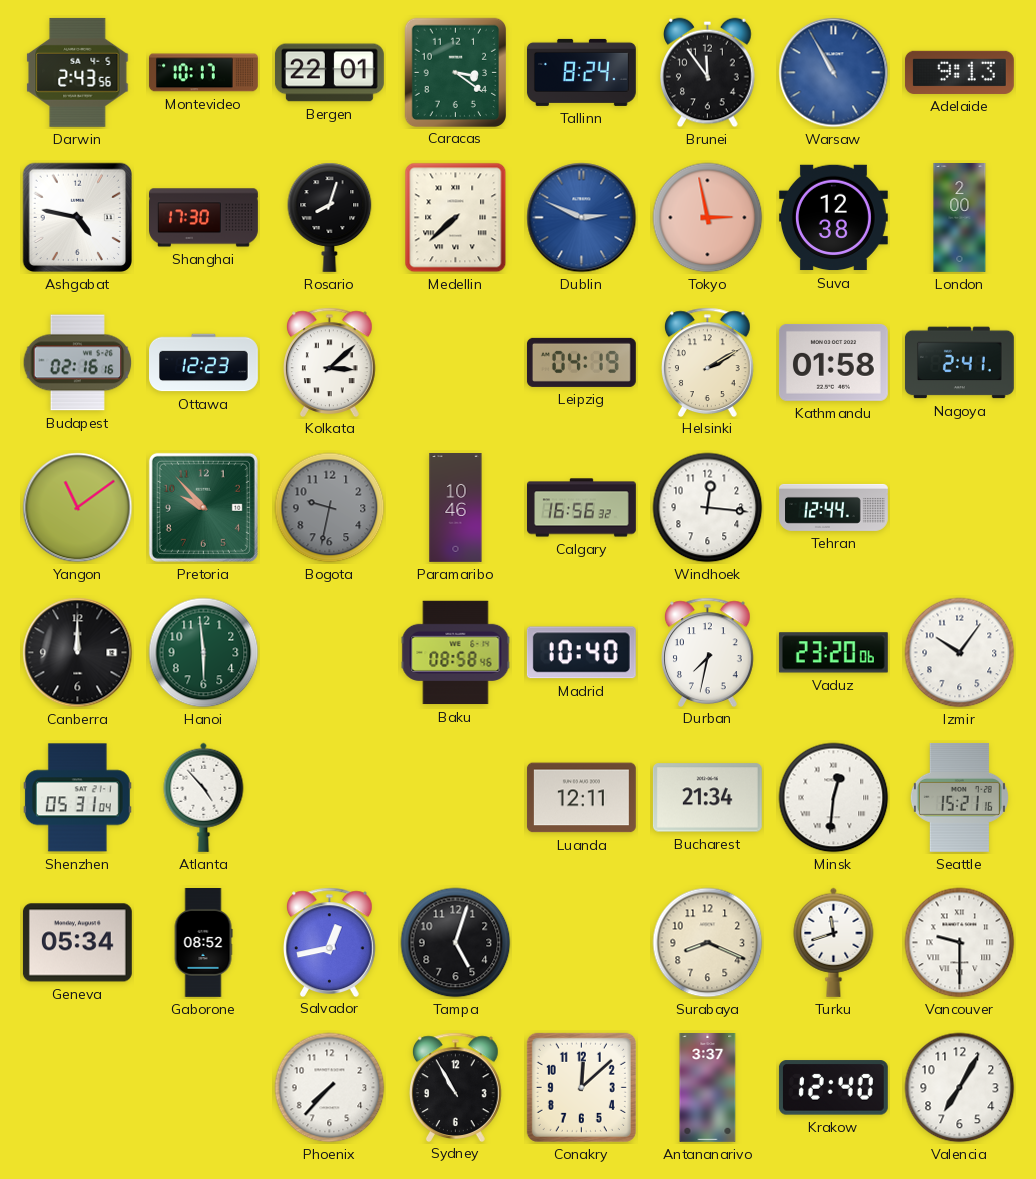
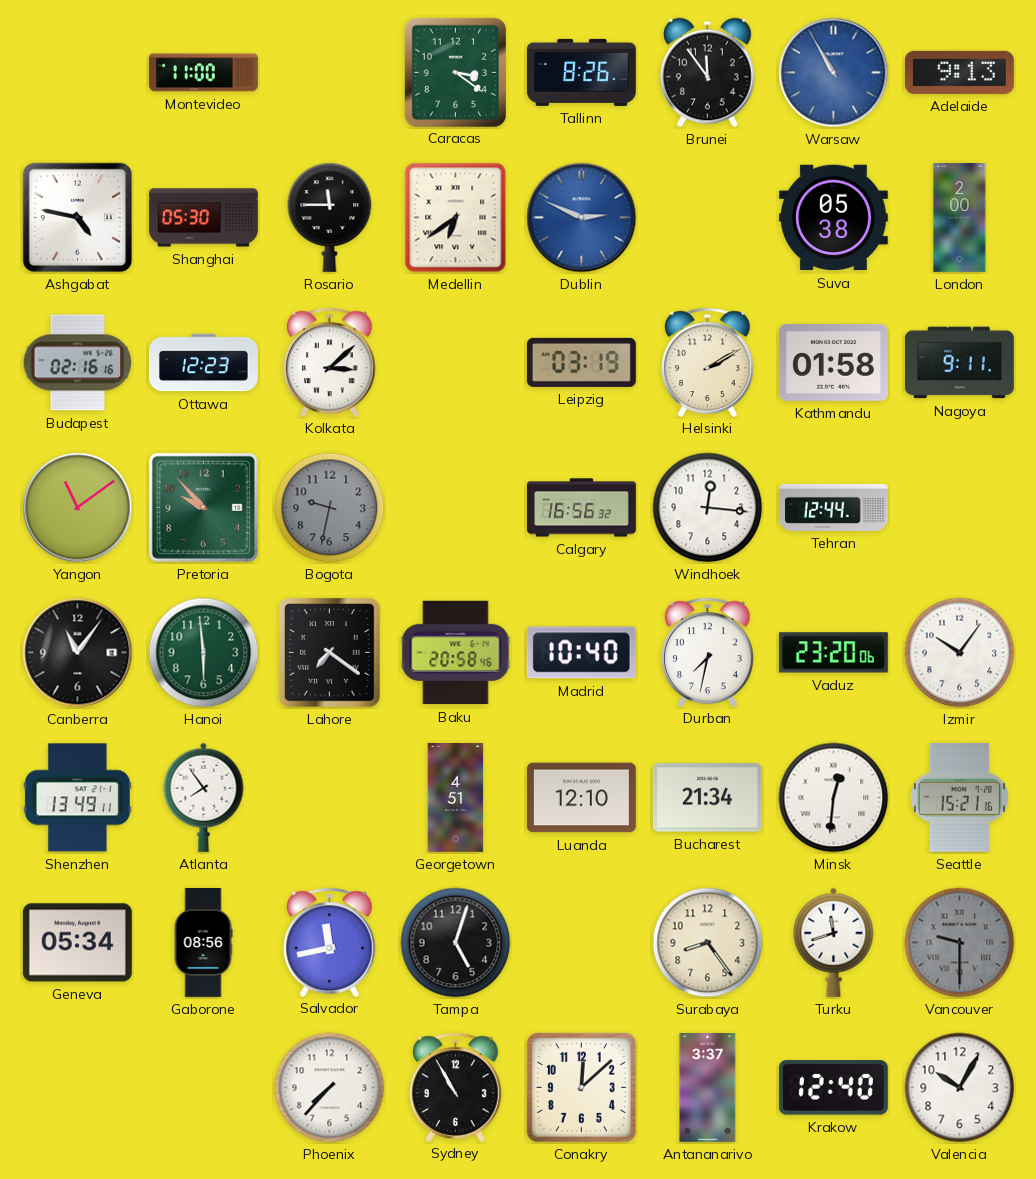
Darwin: 2:43 -> none
Montevideo: 10:17 -> 11:00
Bergen: 22:01 -> none
Tallinn: 8:24 -> 8:26
Shanghai: 17:30 -> 05:30
Rosario: 8:03 -> 11:45
Medellin: 7:38 -> 6:39
Tokyo: 2:58 -> none
Suva: 12:38 -> 05:38
Leipzig: 04:19 -> 03:19
Nagoya: 2:41 -> 9:11
Paramaribo: 10:46 -> none
Canberra: 12:00 -> 11:06
Lahore: none -> 7:21
Baku: 08:58 -> 20:58
Shenzhen: 05:31 -> 13:49
Atlanta: 4:53 -> 7:54
Georgetown: none -> 4:51
Luanda: 12:11 -> 12:10
Gaborone: 08:52 -> 08:56
Salvador: 12:43 -> 11:43
Surabaya: 8:19 -> 8:24
Vancouver dial: white -> grey
Valencia: 7:05 -> 10:05
